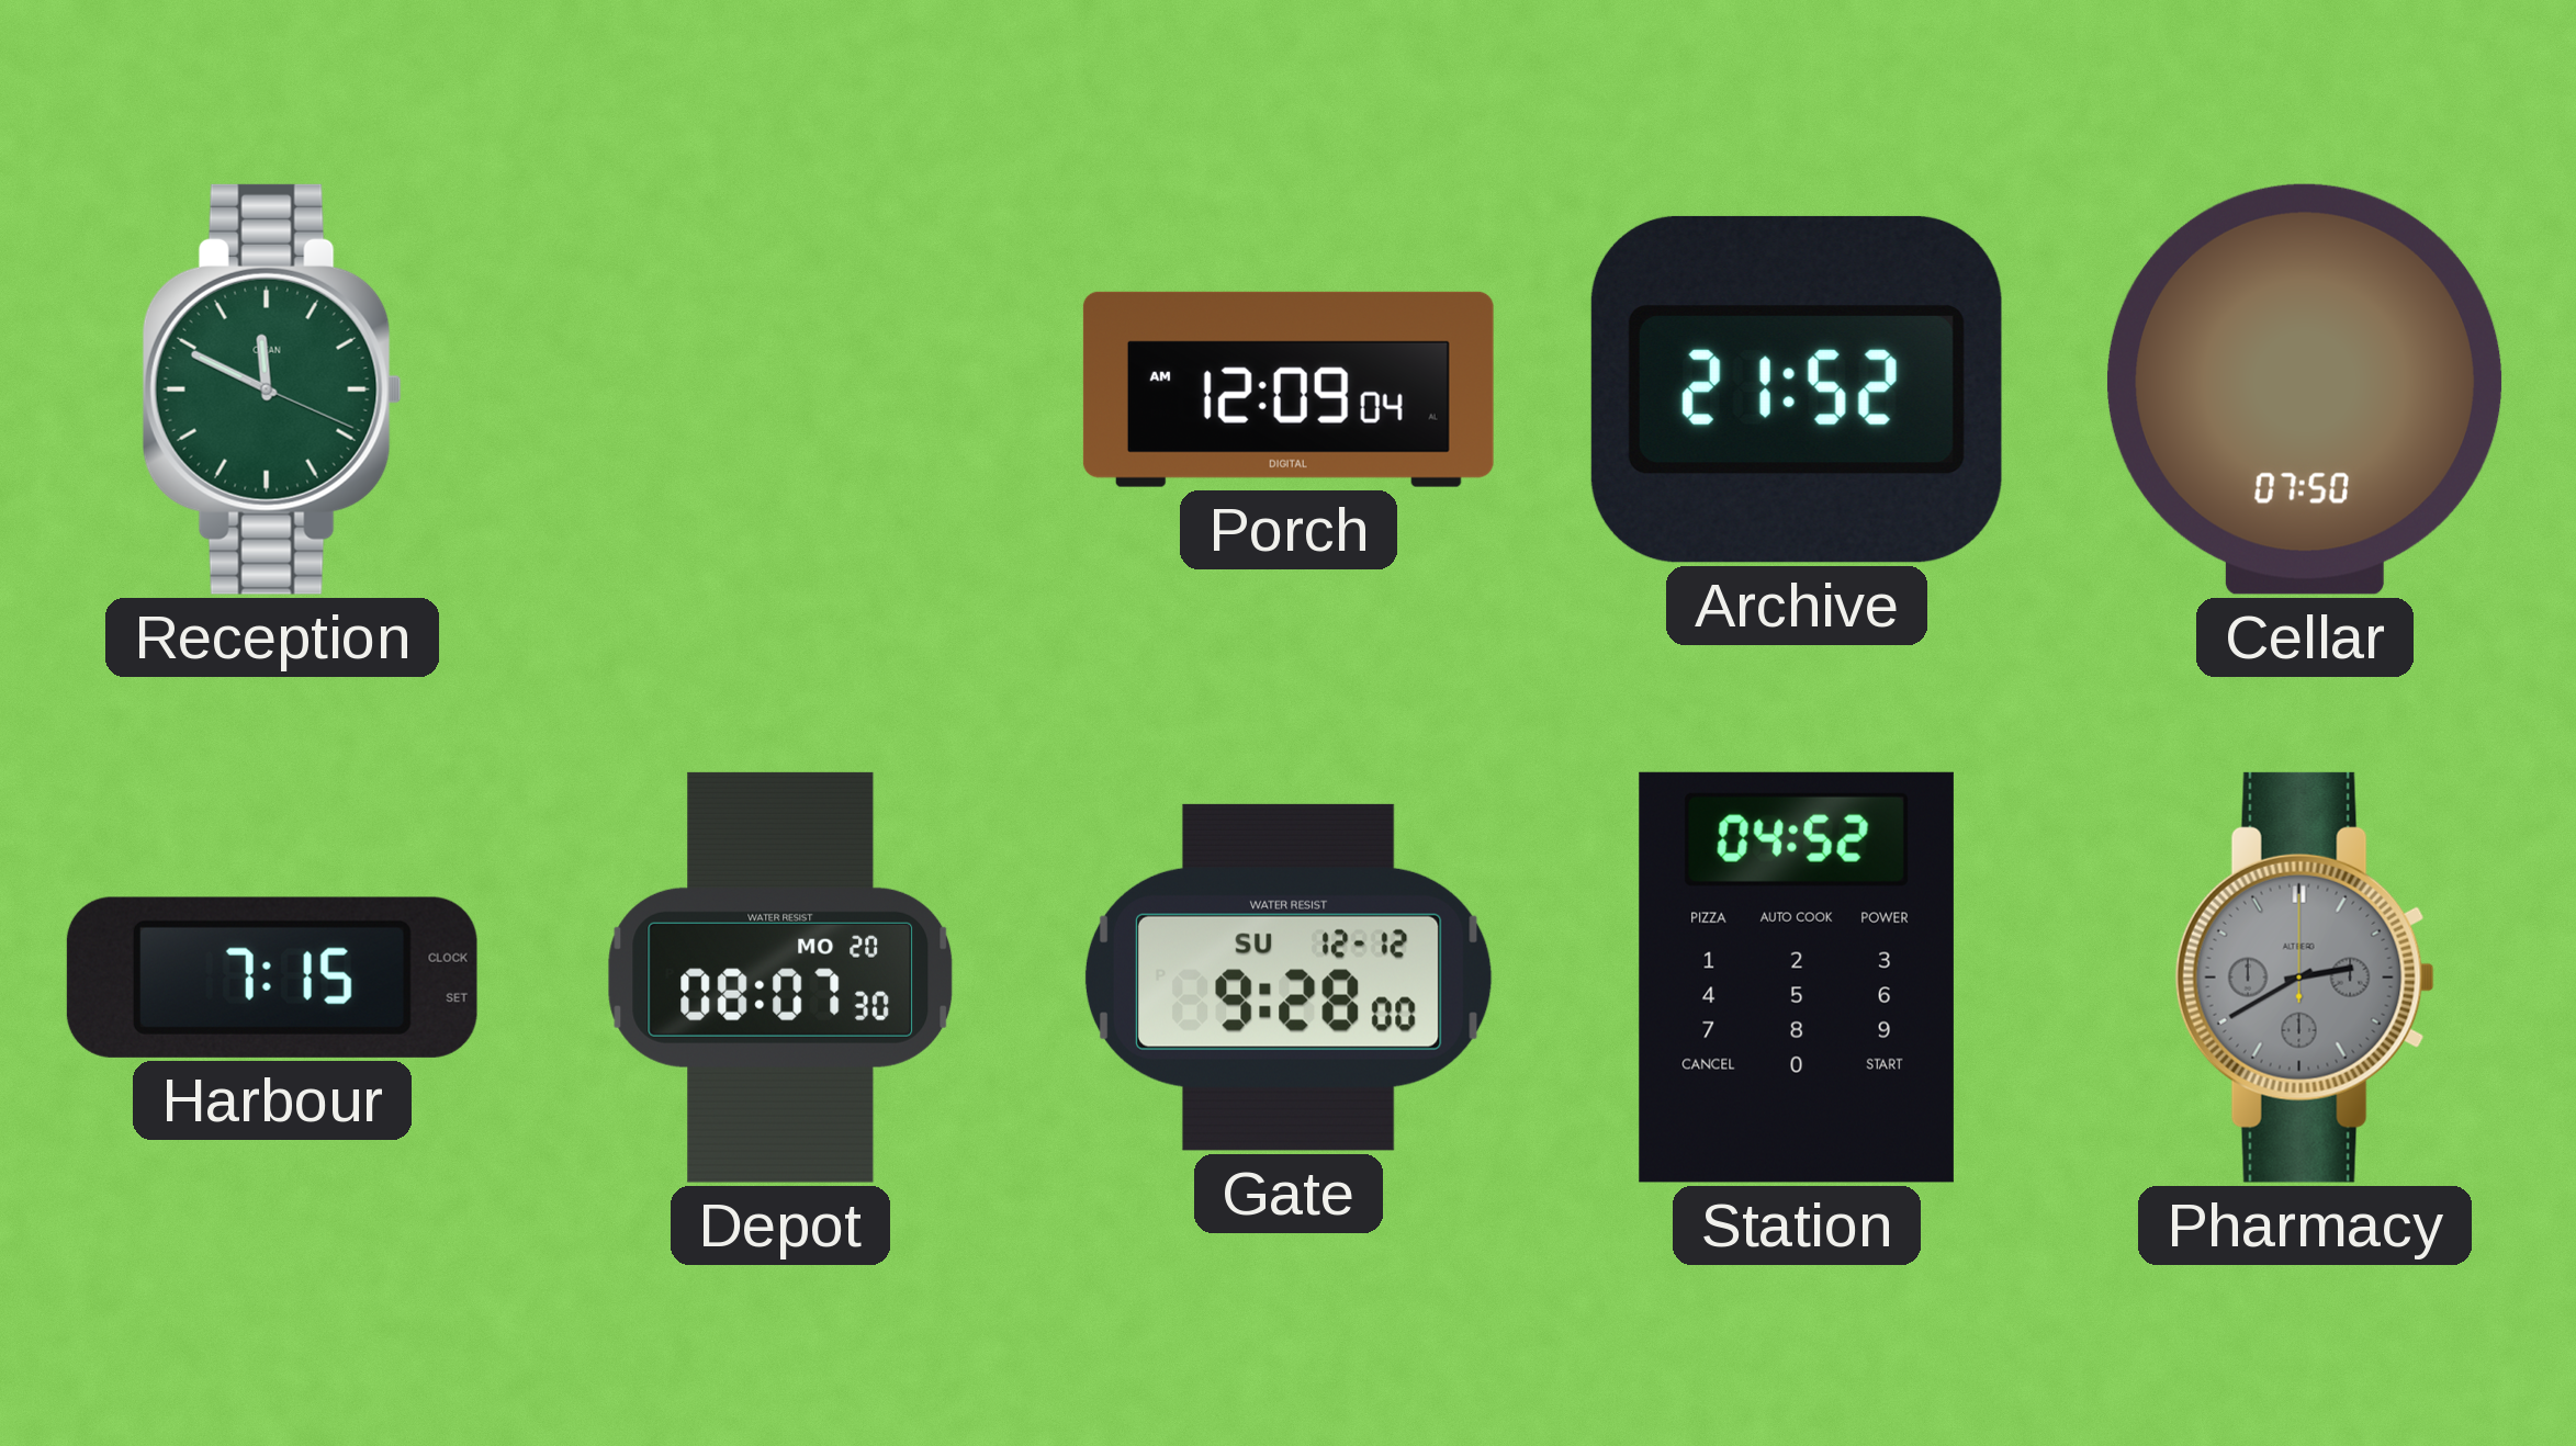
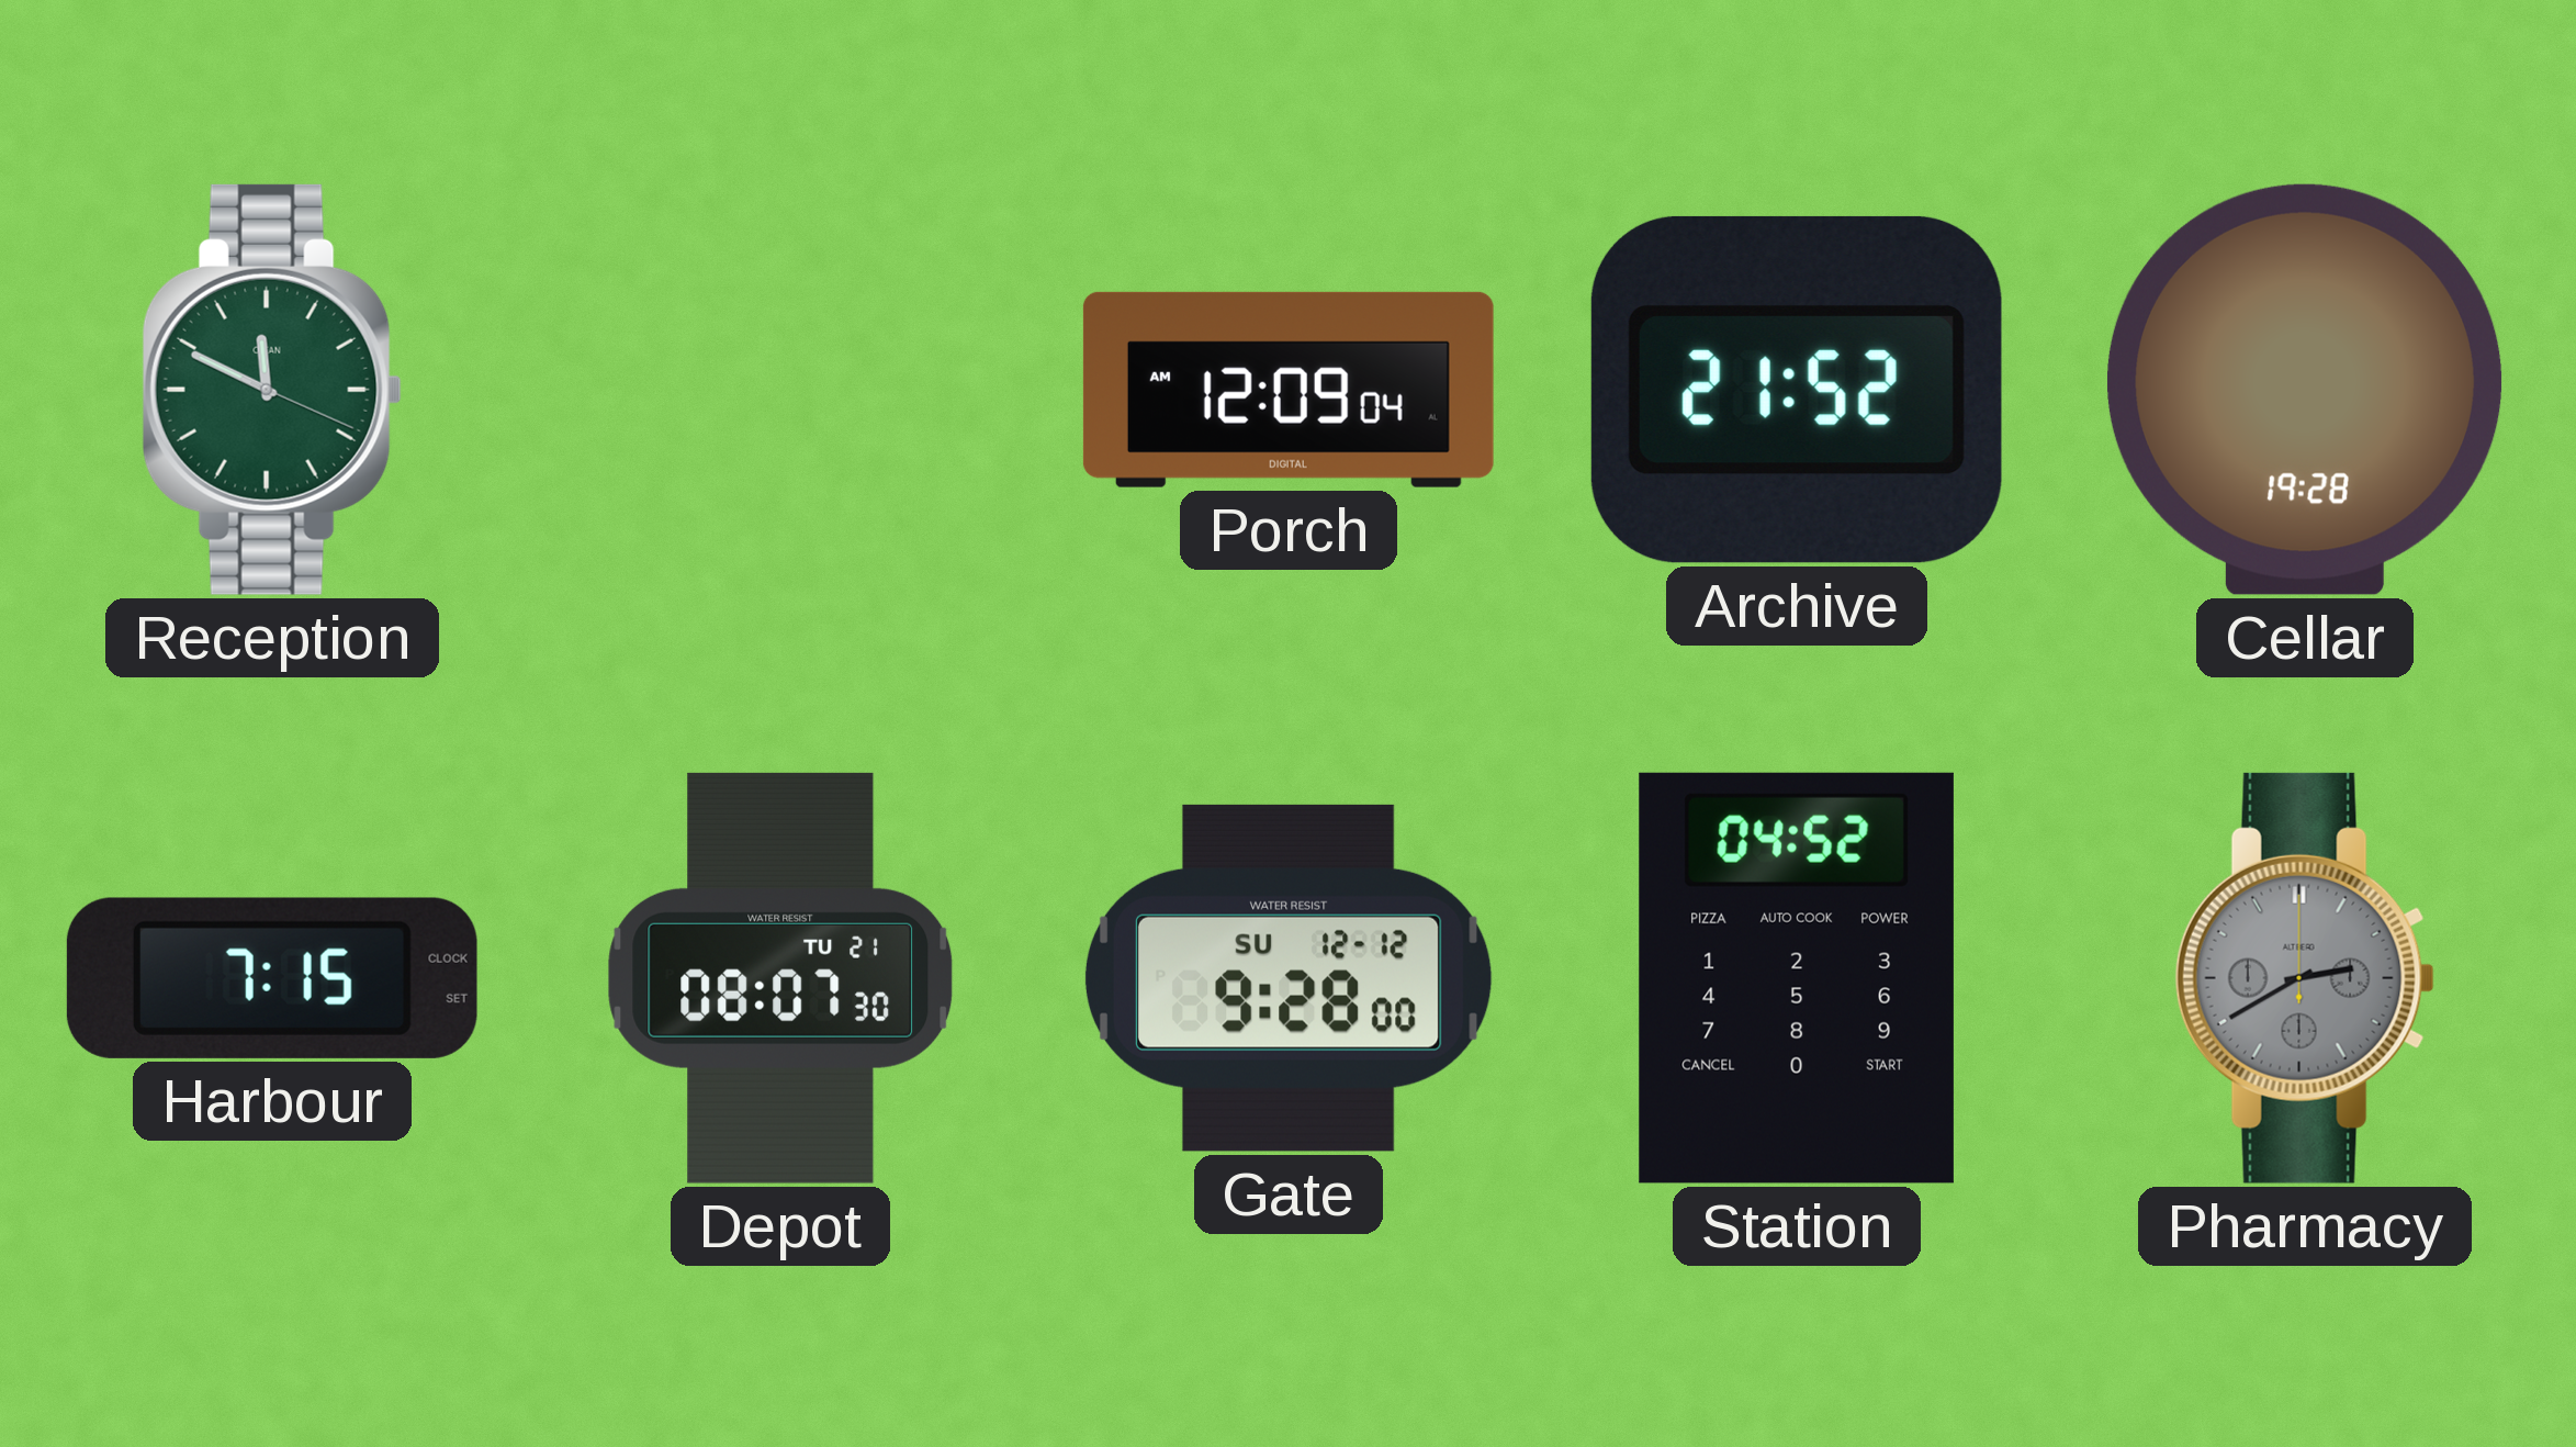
Cellar: 07:50 -> 19:28
Depot date: MO 20 -> TU 21
